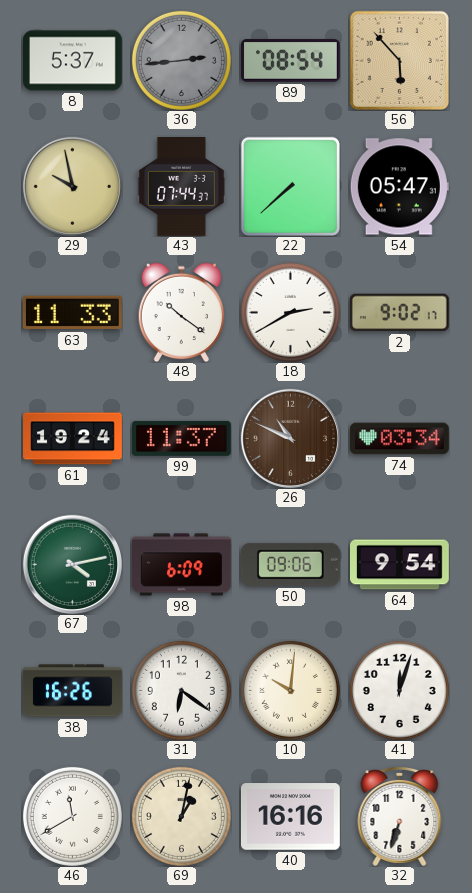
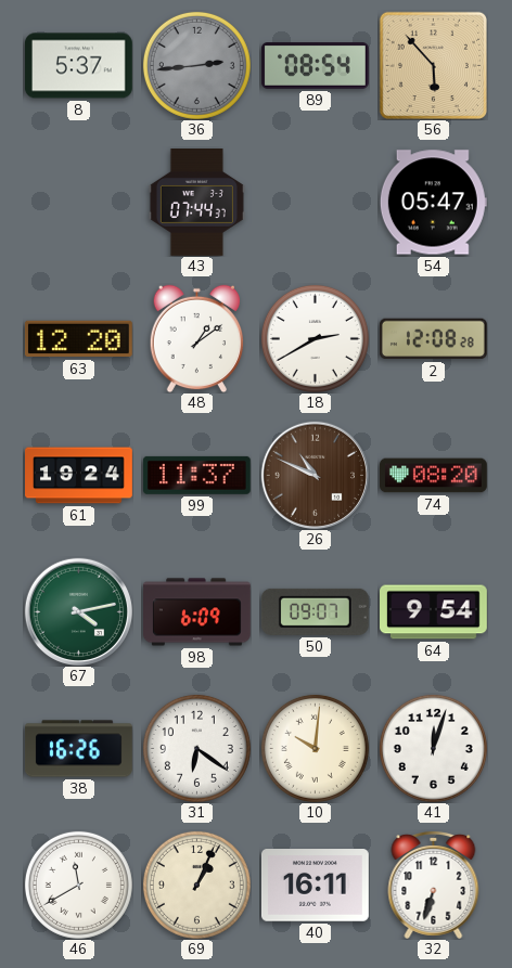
29: 9:58 -> none
22: 7:38 -> none
63: 11:33 -> 12:20
48: 10:21 -> 1:09
2: 9:02 -> 12:08
74: 03:34 -> 08:20
50: 09:06 -> 09:07
69: 1:02 -> 1:04
40: 16:16 -> 16:11
